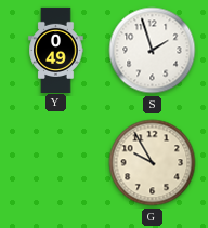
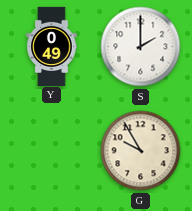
S: 1:57 -> 2:00
